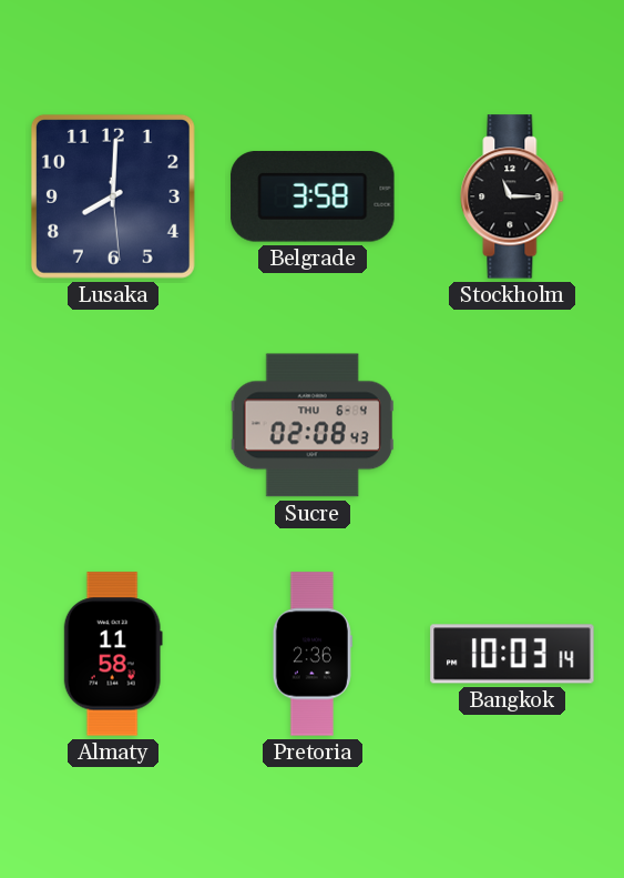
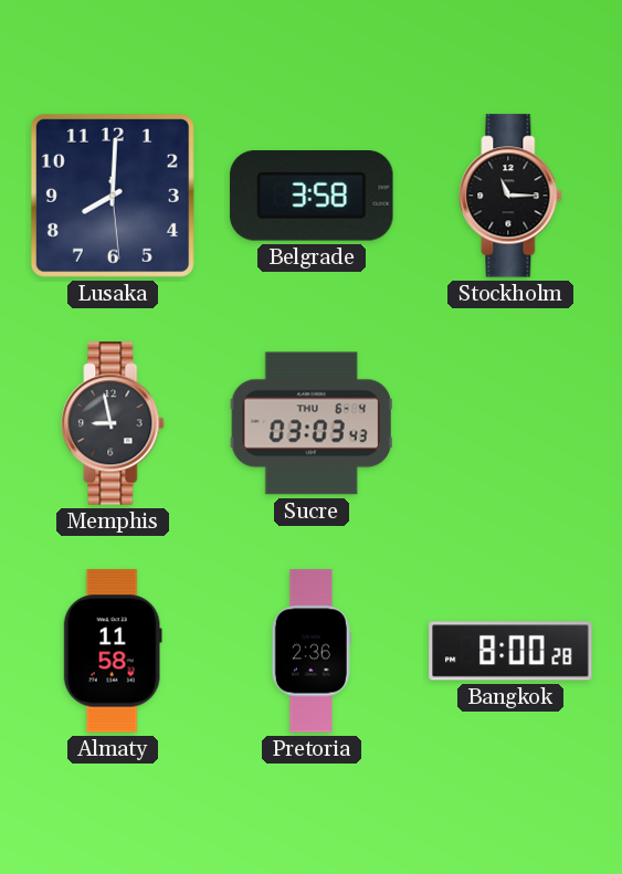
Memphis: none -> 8:58
Sucre: 02:08 -> 03:03
Bangkok: 10:03 -> 8:00
